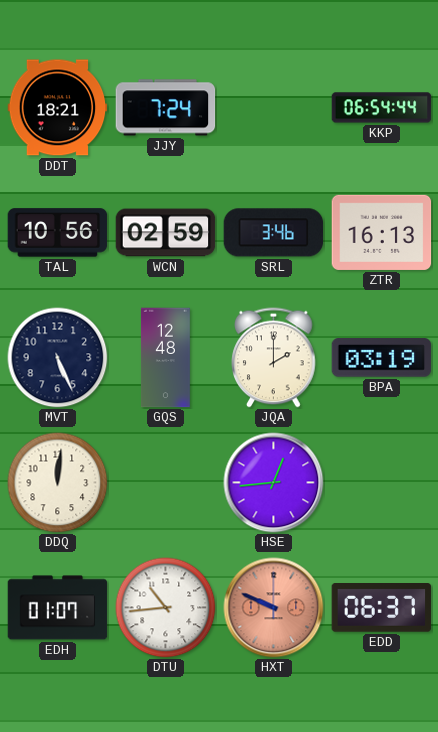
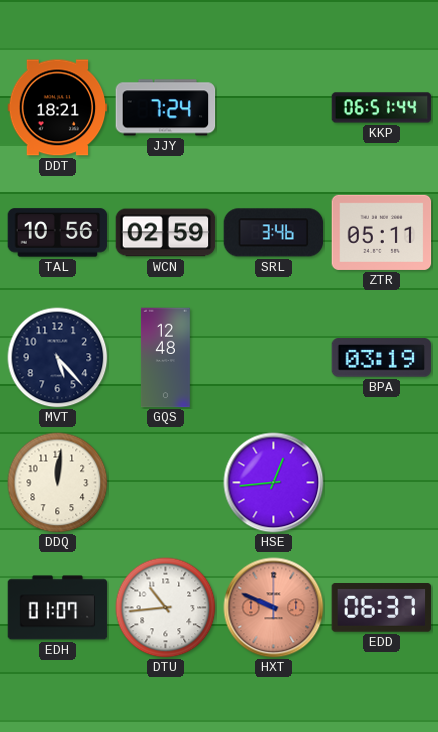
KKP: 06:54 -> 06:51
ZTR: 16:13 -> 05:11
MVT: 5:26 -> 5:23
JQA: 2:00 -> none
